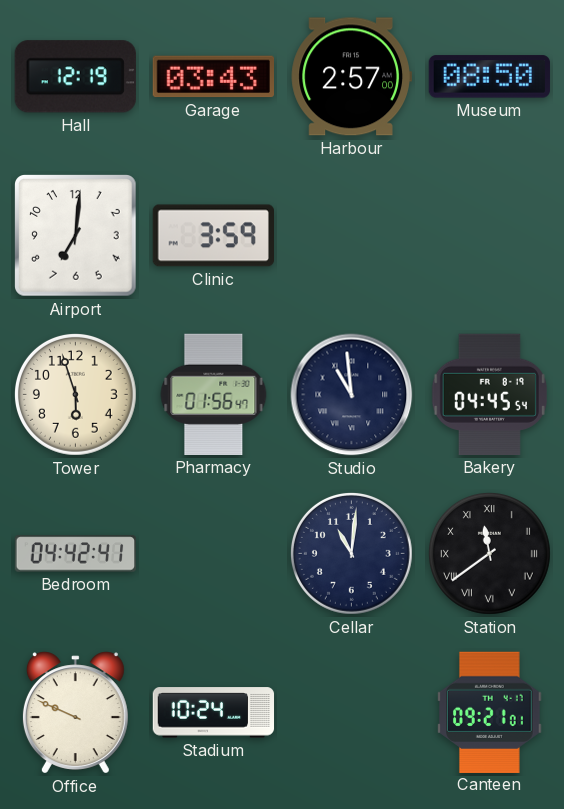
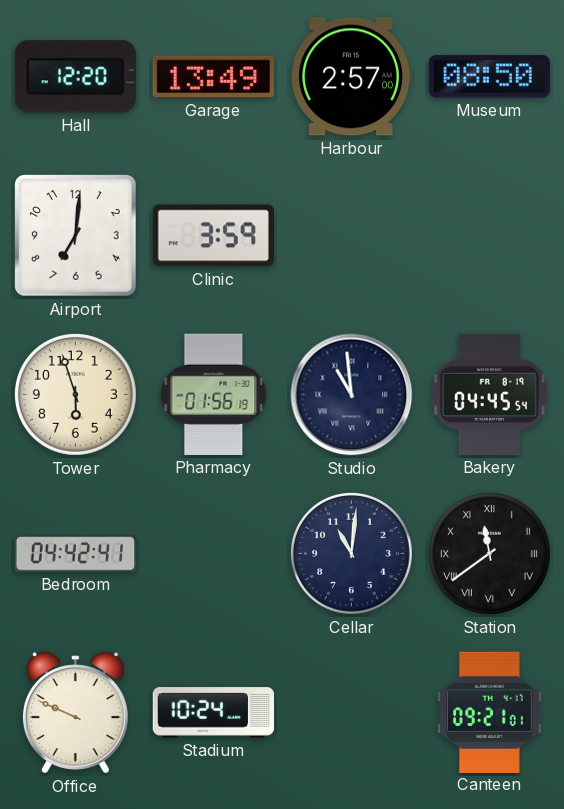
Hall: 12:19 -> 12:20
Garage: 03:43 -> 13:49
Pharmacy: 01:56:47 -> 01:56:19
